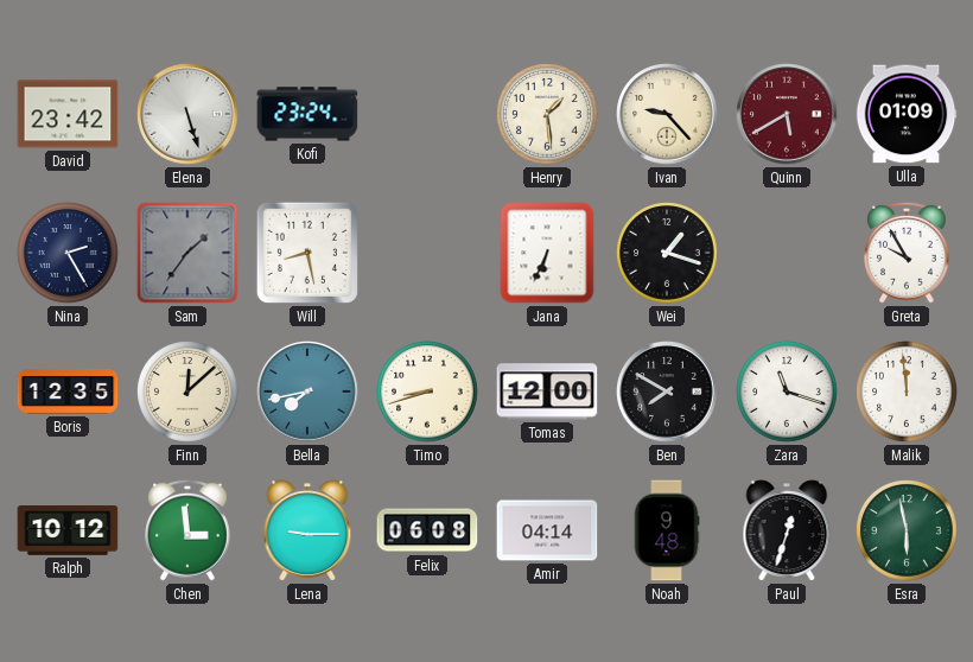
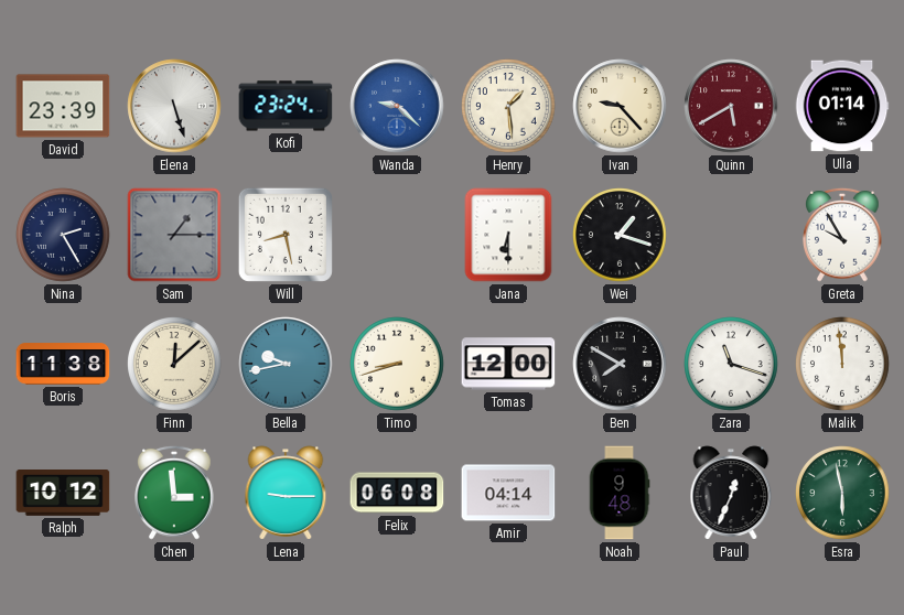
David: 23:42 -> 23:39
Wanda: none -> 9:22
Ulla: 01:09 -> 01:14
Sam: 1:36 -> 1:15
Jana: 6:34 -> 6:30
Boris: 12:35 -> 11:38
Bella: 7:43 -> 9:43
Paul: 12:33 -> 12:34
